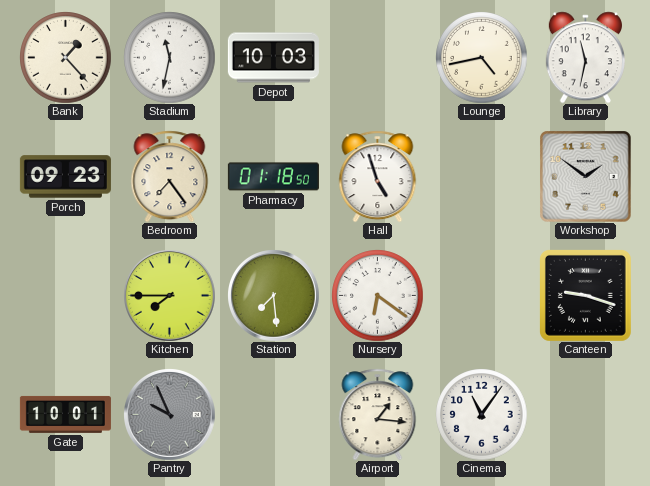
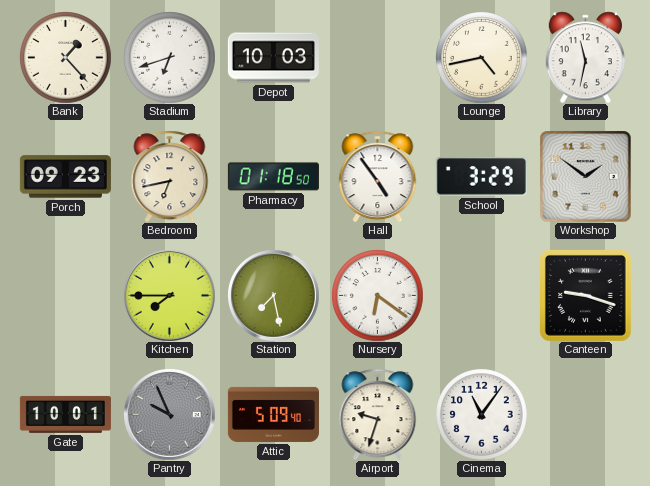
Stadium: 11:32 -> 6:42
Bedroom: 7:24 -> 6:43
Hall: 4:57 -> 4:54
School: none -> 3:29
Station: 7:29 -> 7:28
Attic: none -> 5:09
Airport: 1:16 -> 9:33
